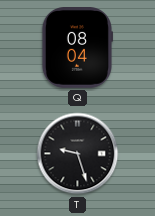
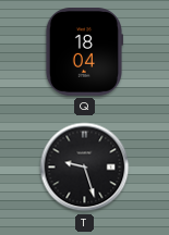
Q: 08:04 -> 18:04
